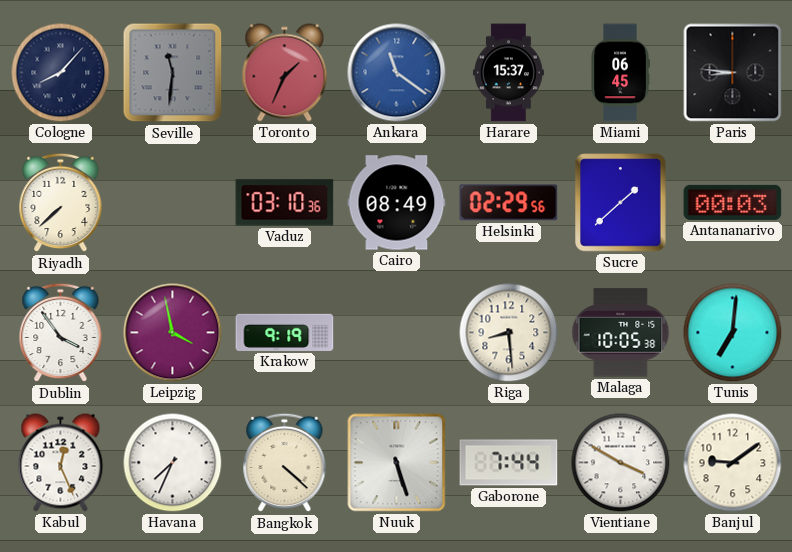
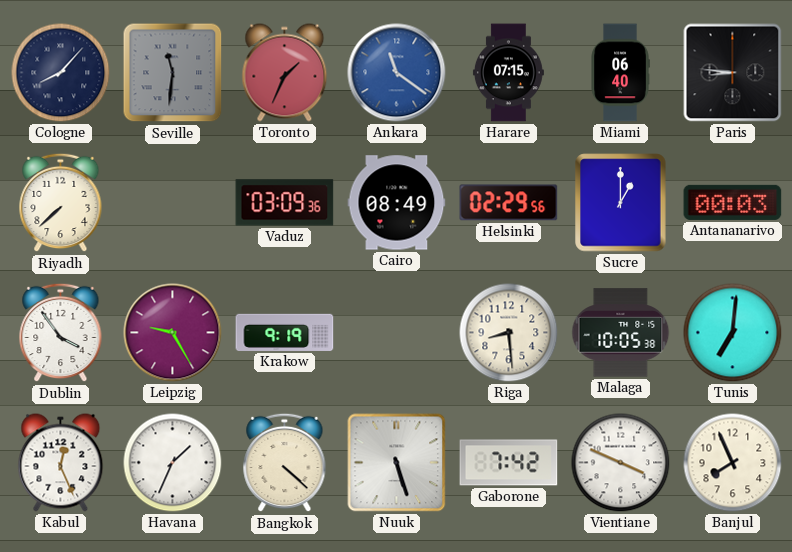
Harare: 15:37 -> 07:15
Miami: 06:45 -> 06:40
Vaduz: 03:10 -> 03:09
Sucre: 1:38 -> 1:00
Leipzig: 3:58 -> 9:25
Havana: 7:34 -> 1:34
Gaborone: 7:44 -> 7:42
Vientiane: 3:50 -> 3:49
Banjul: 9:09 -> 7:56
